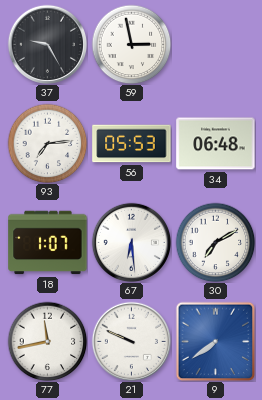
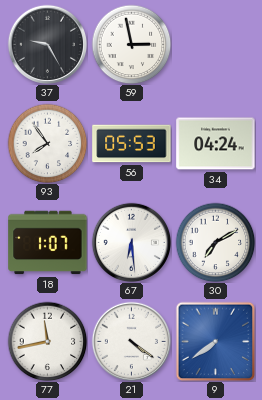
93: 7:14 -> 7:54
34: 06:48 -> 04:24
21: 9:49 -> 4:21
